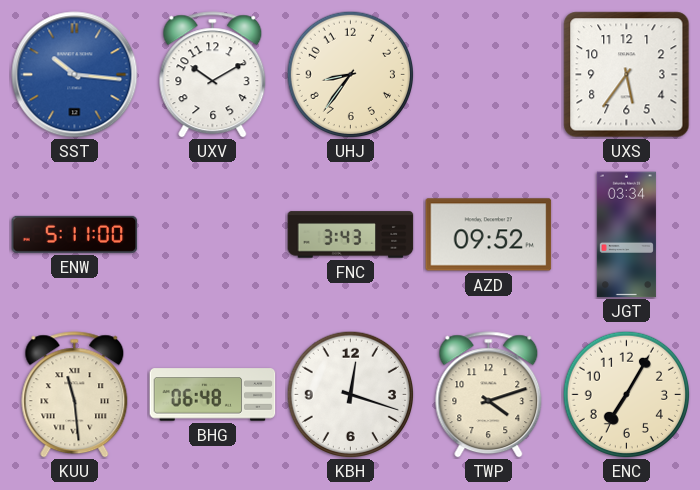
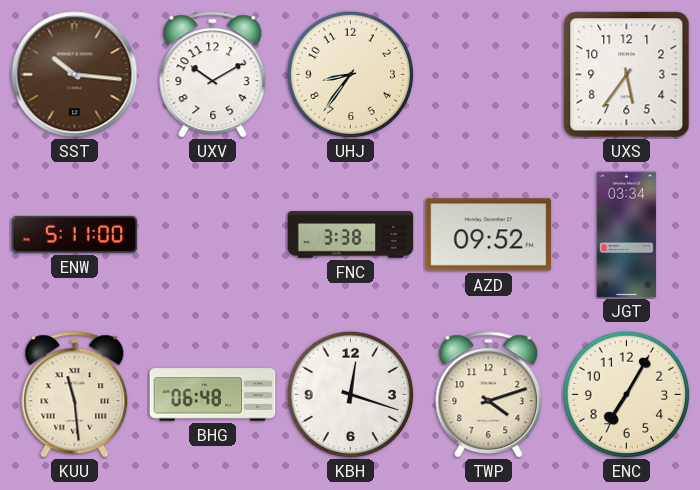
SST dial: blue -> brown
FNC: 3:43 -> 3:38
